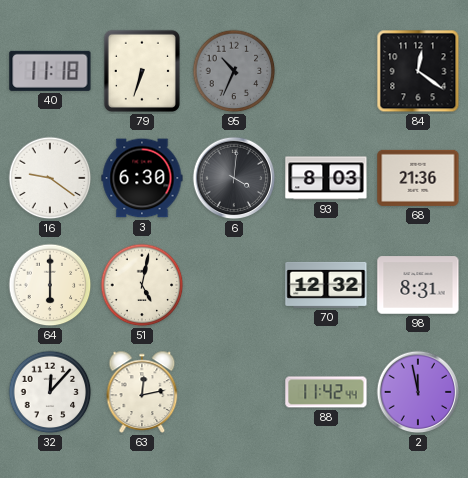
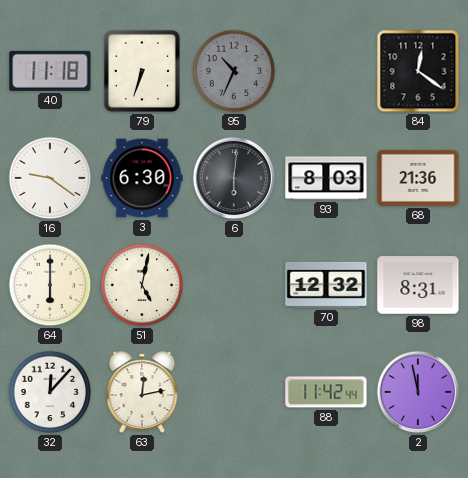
6: 4:01 -> 6:01
